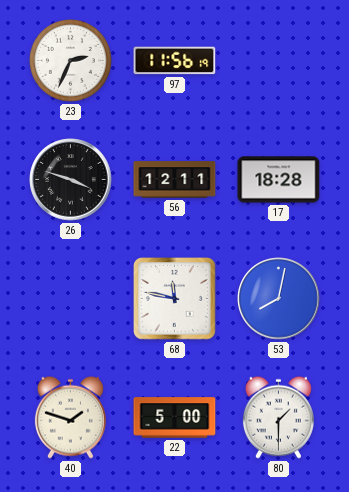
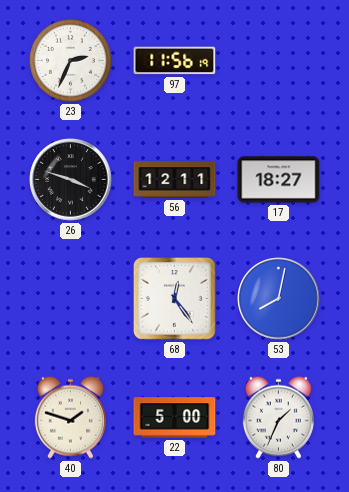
17: 18:28 -> 18:27
68: 11:47 -> 12:24
80: 1:30 -> 1:34
